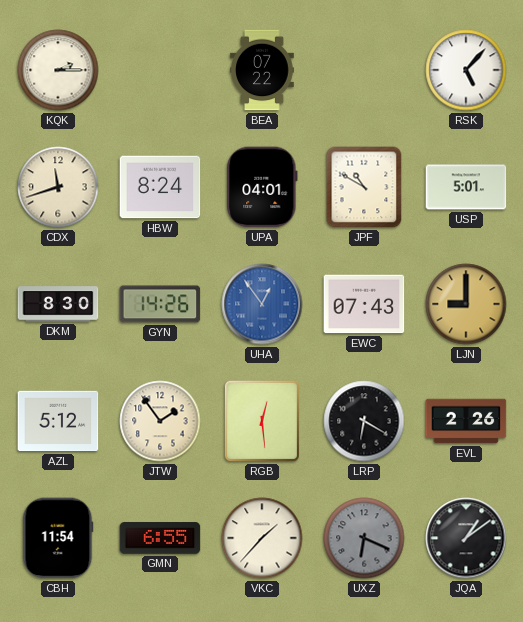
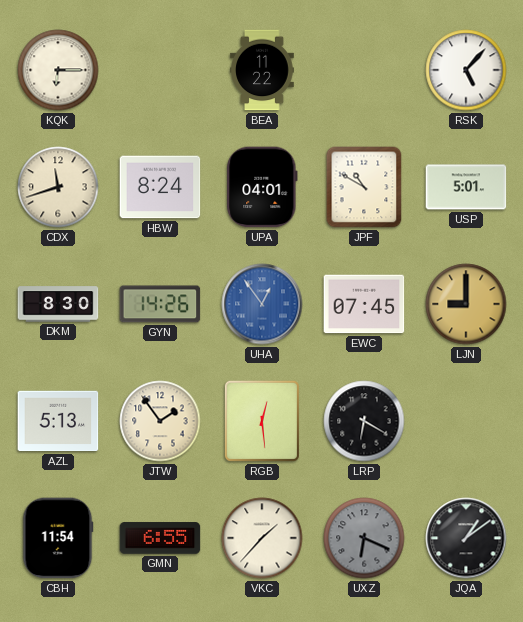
KQK: 2:15 -> 6:15
BEA: 07:22 -> 11:22
EWC: 07:43 -> 07:45
AZL: 5:12 -> 5:13
EVL: 2:26 -> none
